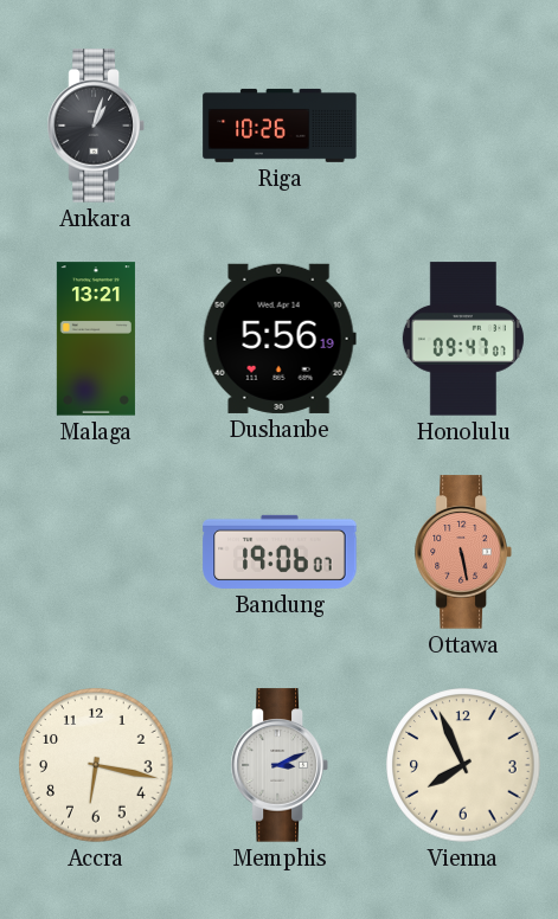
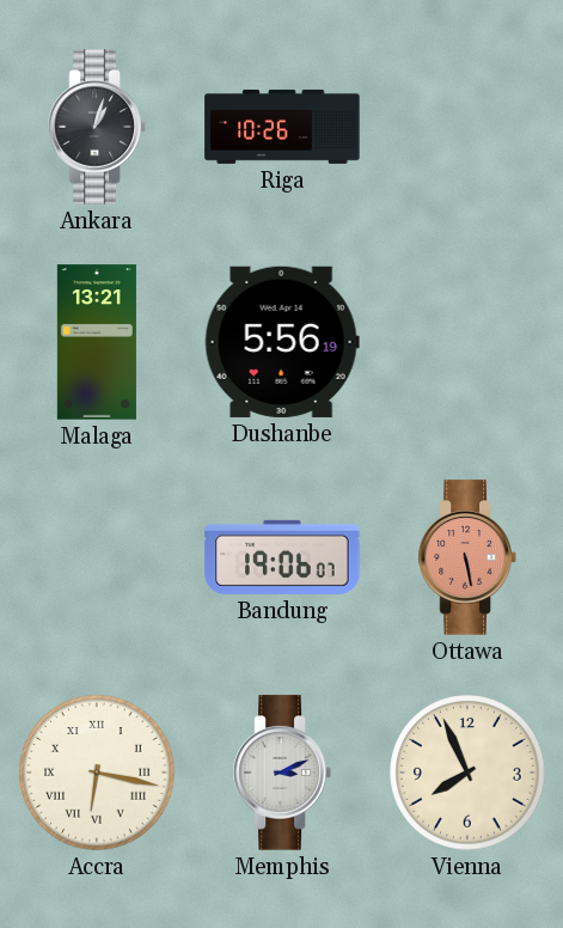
Honolulu: 09:47 -> none
Accra numerals: Arabic -> Roman
